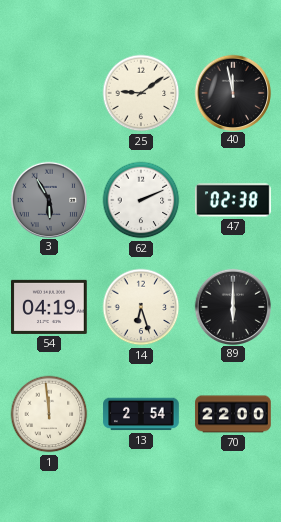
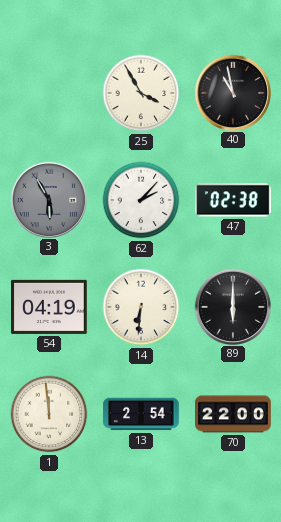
25: 9:09 -> 3:55
40: 11:58 -> 10:58
62: 2:11 -> 2:07
14: 6:27 -> 6:31
